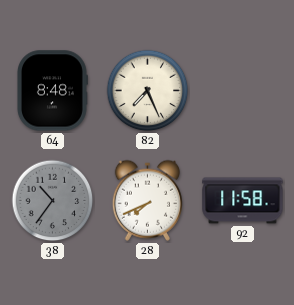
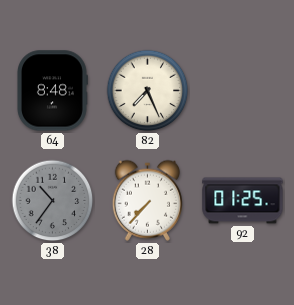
28: 7:41 -> 7:37
92: 11:58 -> 01:25
